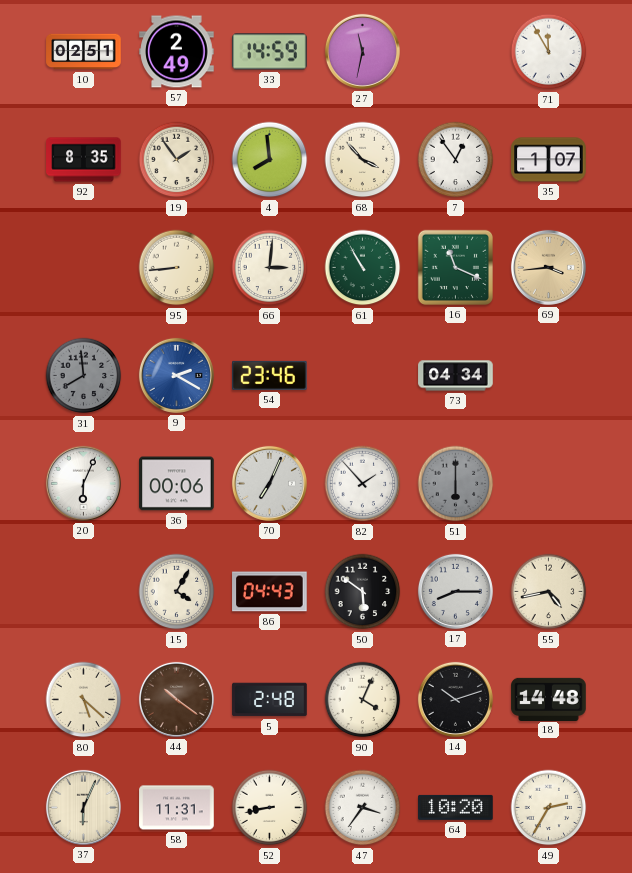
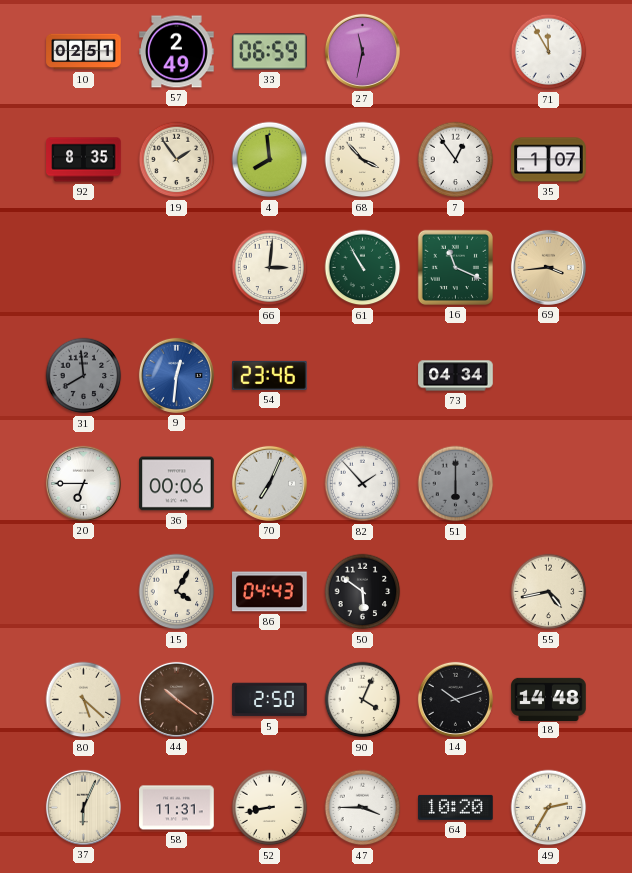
33: 14:59 -> 06:59
95: 8:44 -> none
9: 2:20 -> 12:31
20: 6:04 -> 6:45
17: 8:15 -> none
5: 2:48 -> 2:50
47: 3:36 -> 3:45
